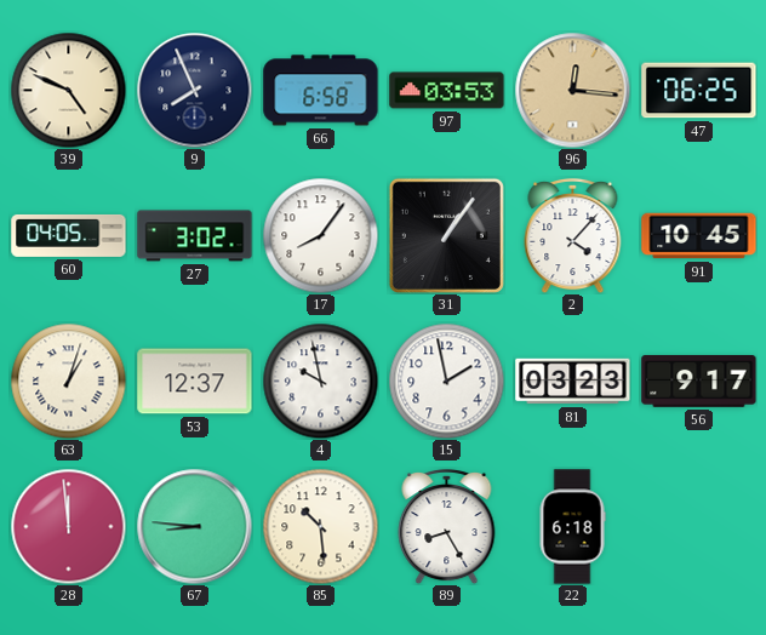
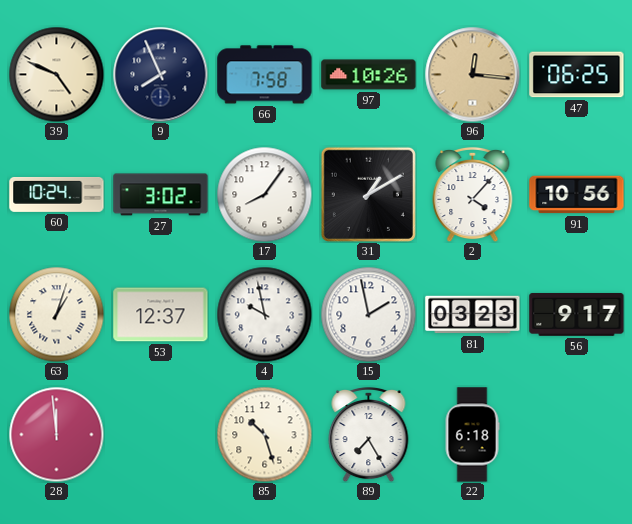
66: 6:58 -> 7:58
97: 03:53 -> 10:26
60: 04:05 -> 10:24
31: 1:06 -> 1:10
91: 10:45 -> 10:56
67: 8:46 -> none
85: 10:29 -> 10:27
89: 8:25 -> 7:25
